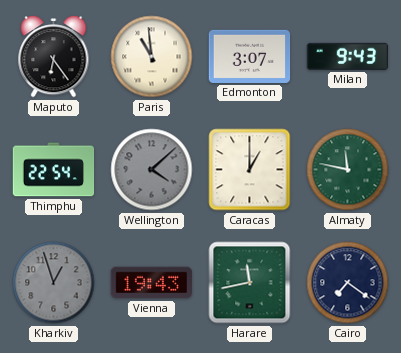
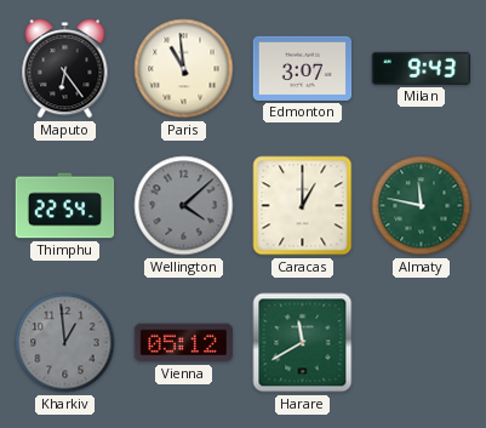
Kharkiv: 12:57 -> 12:59
Vienna: 19:43 -> 05:12
Harare: 11:43 -> 11:40
Cairo: 7:21 -> none
